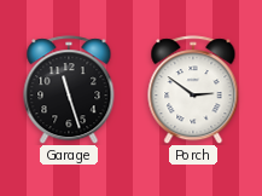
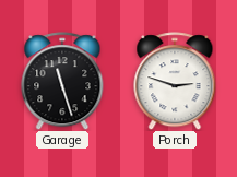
Porch: 2:51 -> 2:48
